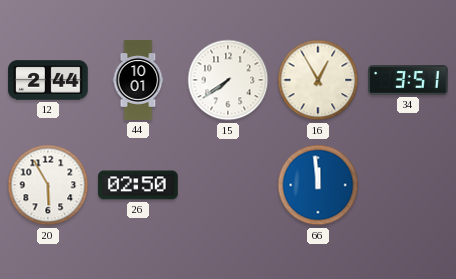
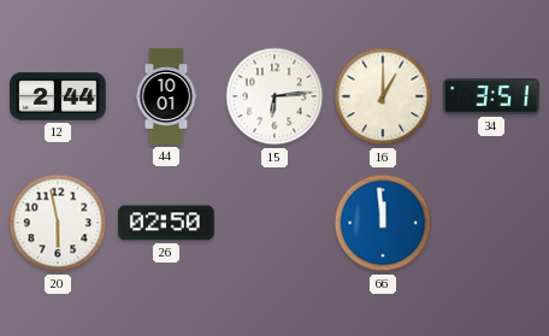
15: 7:39 -> 6:14
16: 12:55 -> 1:00
20: 5:55 -> 5:58
